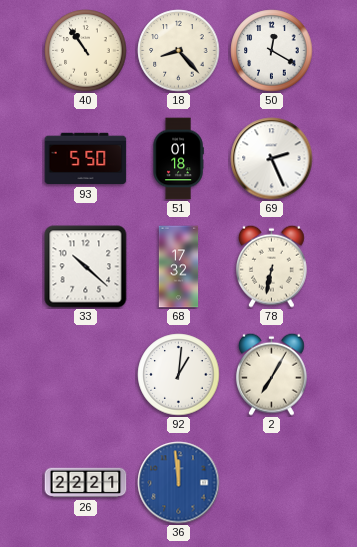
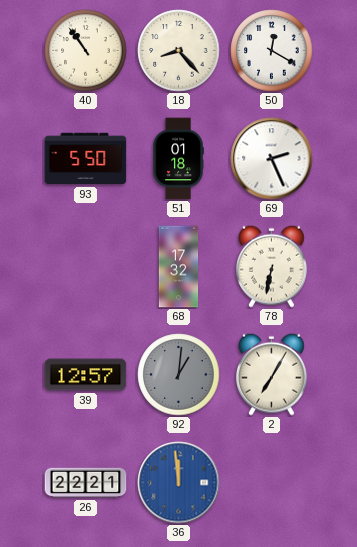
33: 10:22 -> none
39: none -> 12:57
92 dial: white -> grey
